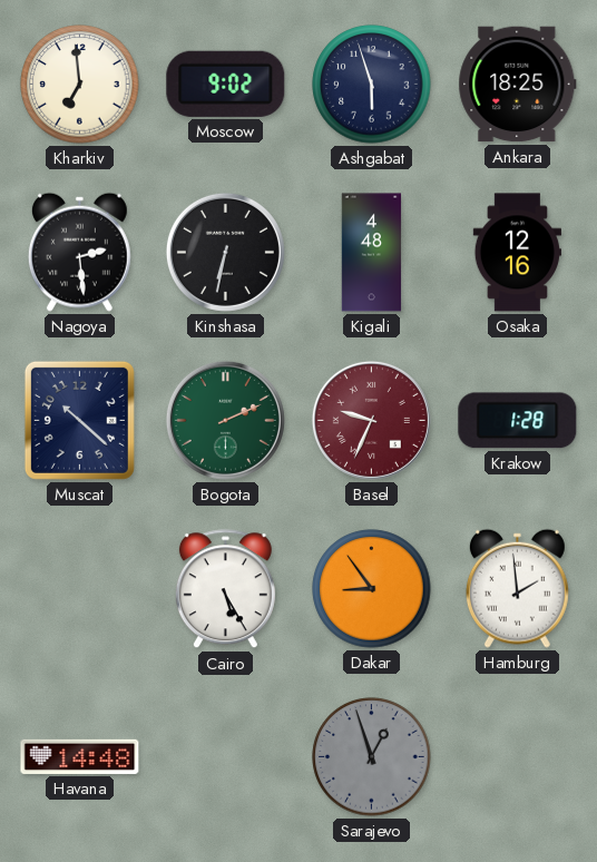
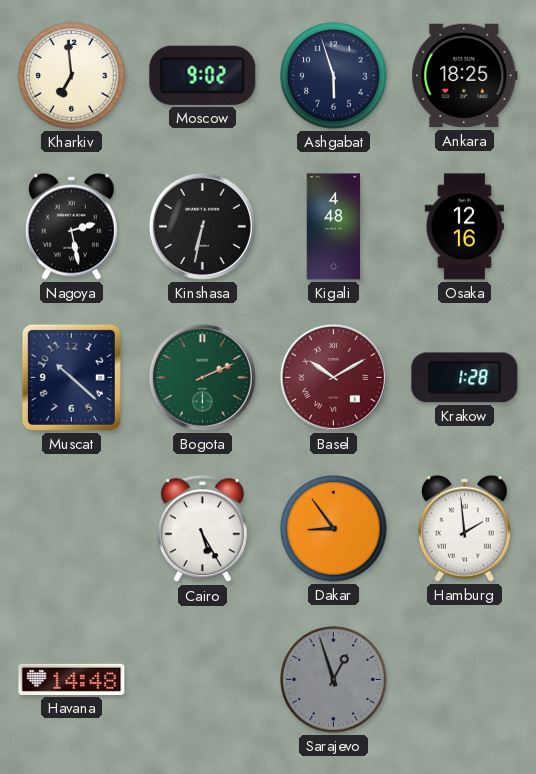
Nagoya: 2:29 -> 2:28
Basel: 9:34 -> 10:10
